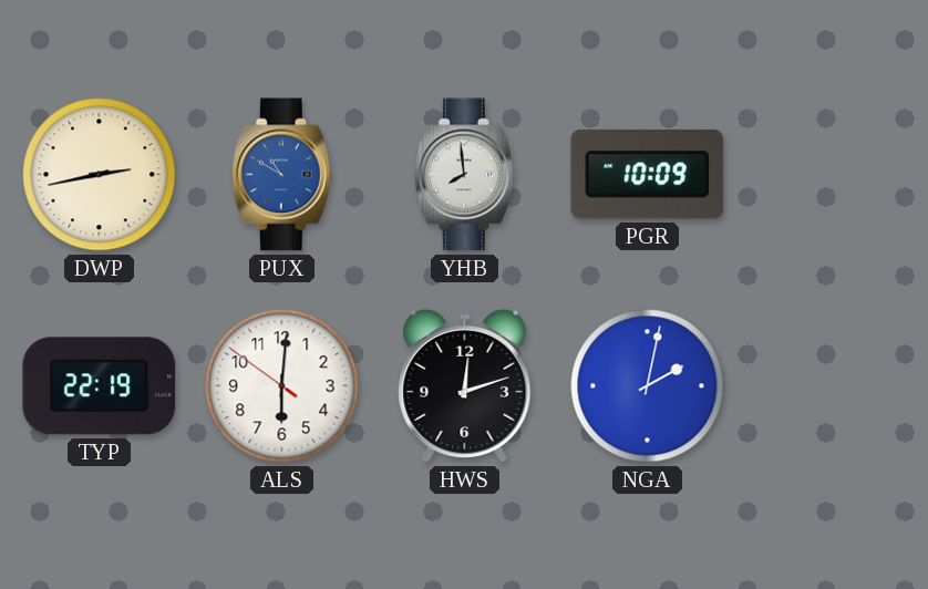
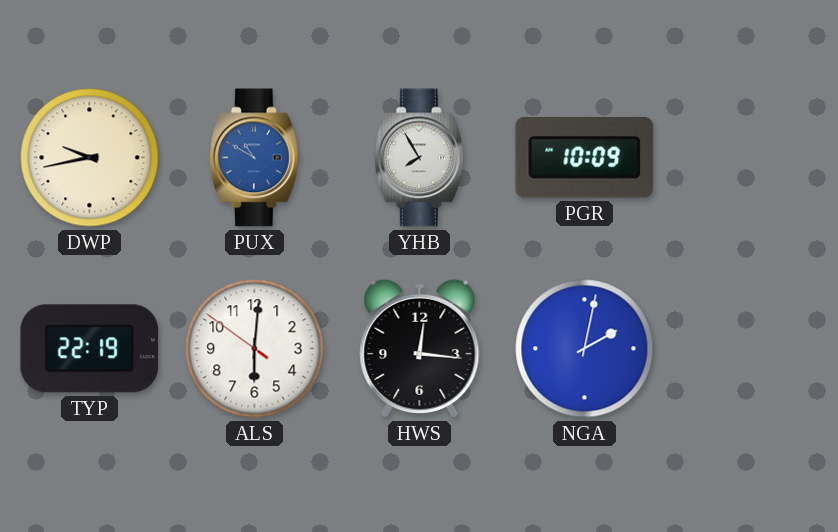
DWP: 2:43 -> 9:43
YHB: 7:59 -> 7:55
HWS: 12:12 -> 12:16
